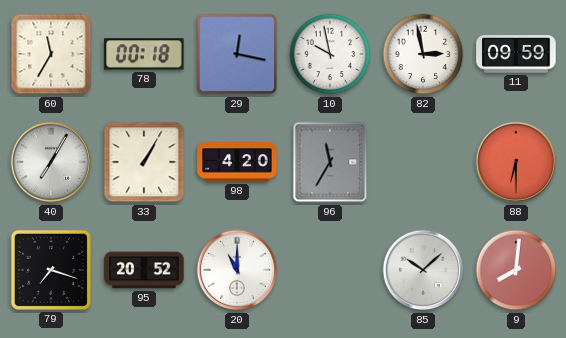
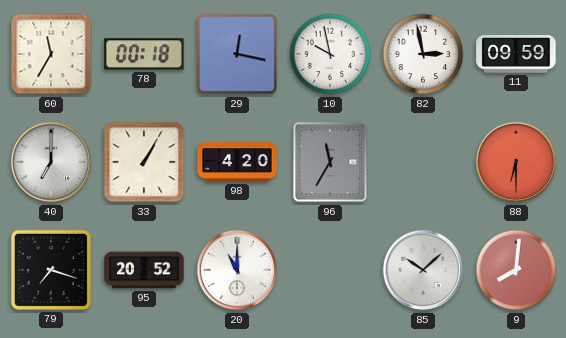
40: 7:05 -> 7:00
